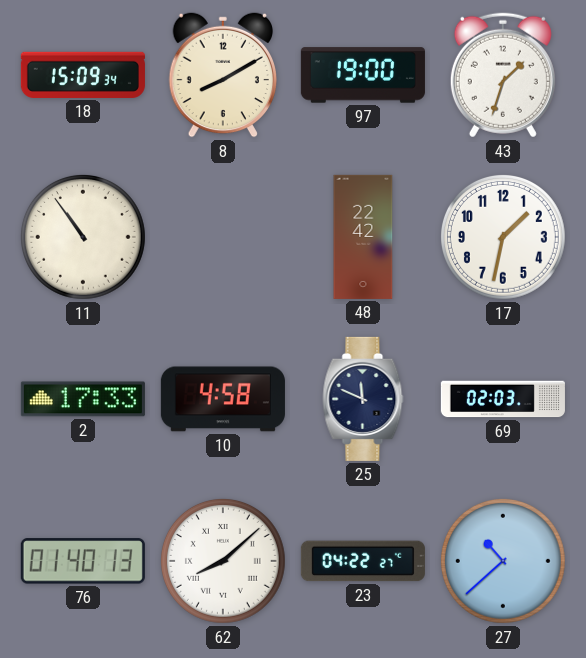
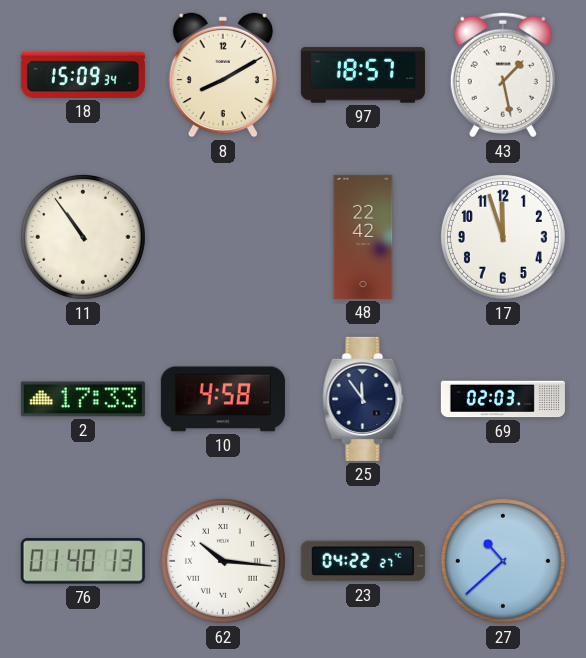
97: 19:00 -> 18:57
43: 1:33 -> 1:28
17: 1:32 -> 11:57
25: 11:49 -> 11:54
62: 8:08 -> 10:16
